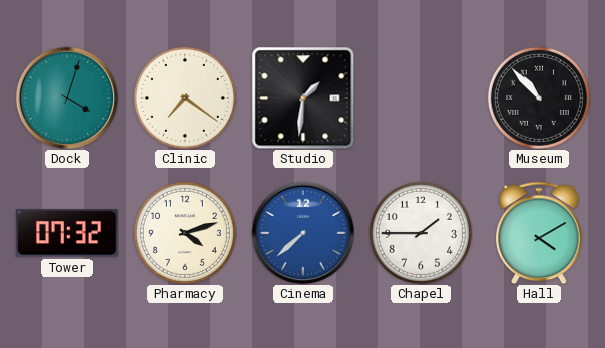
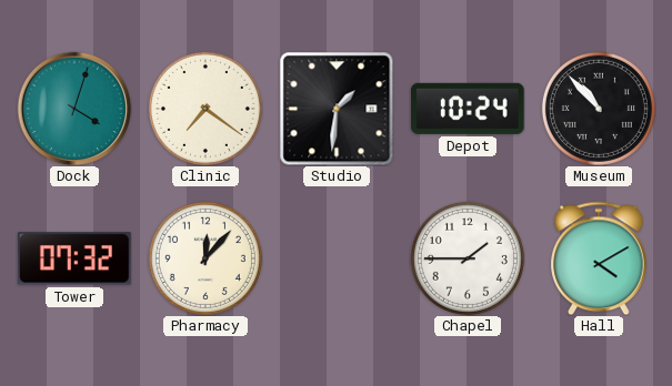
Depot: none -> 10:24
Pharmacy: 4:12 -> 12:07
Cinema: 7:38 -> none
